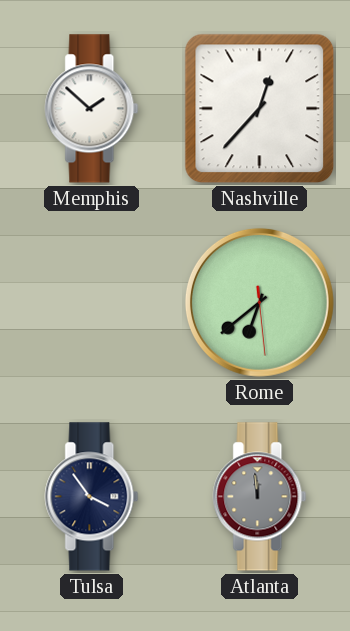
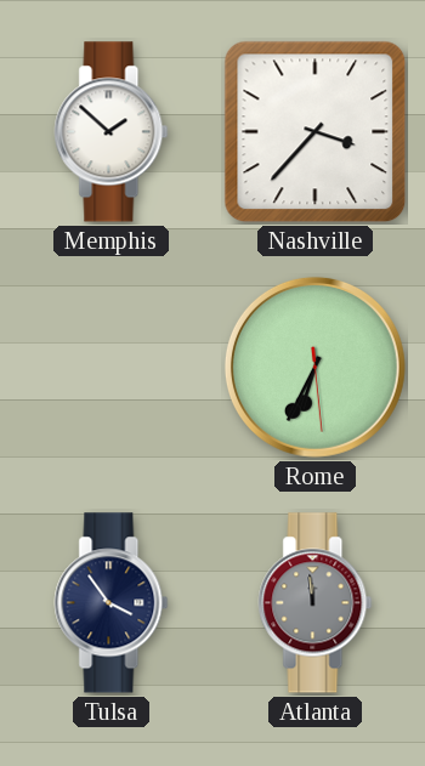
Nashville: 12:37 -> 3:37
Rome: 6:38 -> 6:34
